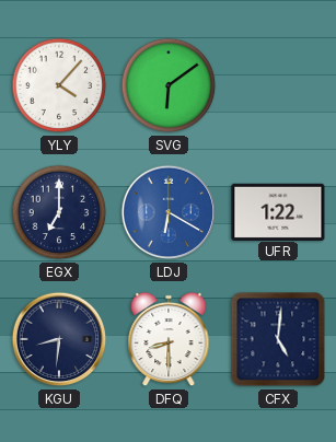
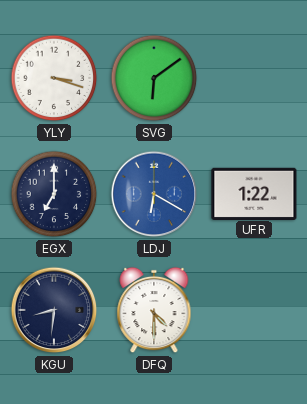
YLY: 4:07 -> 3:18
DFQ: 8:30 -> 4:30
CFX: 5:01 -> none
